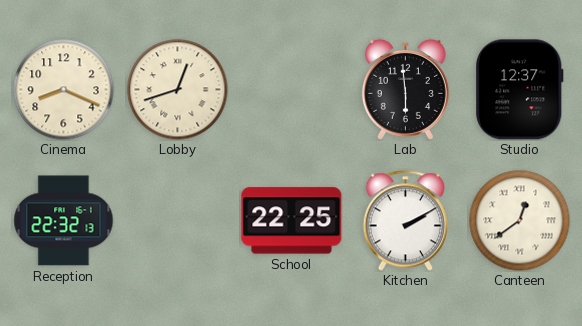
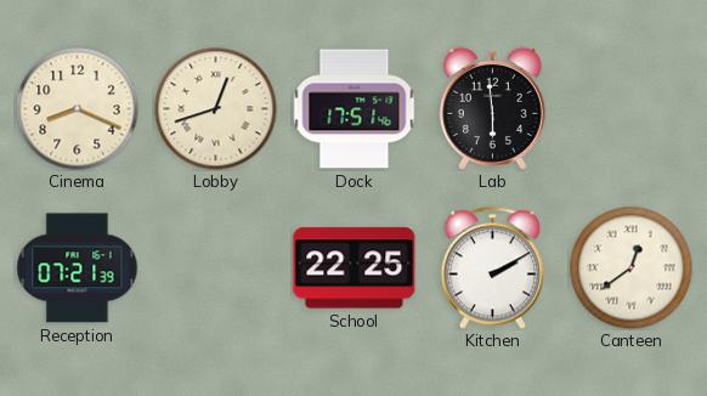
Dock: none -> 17:51
Studio: 12:37 -> none
Reception: 22:32 -> 07:21
